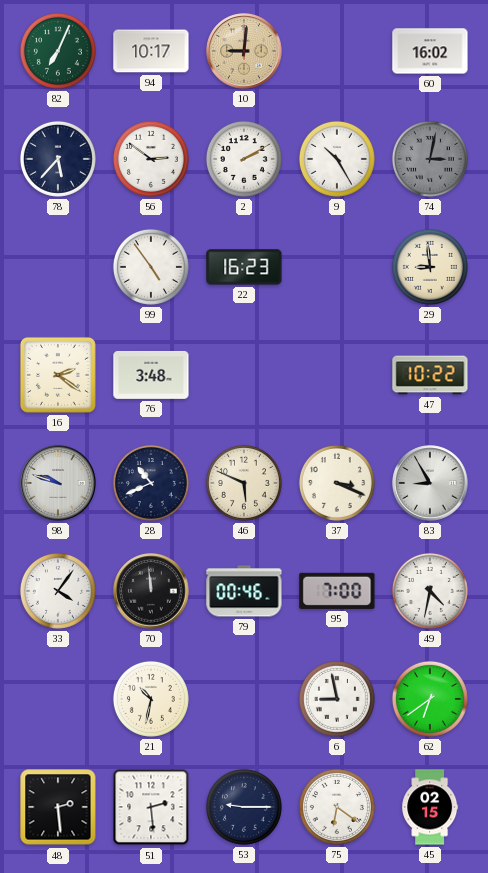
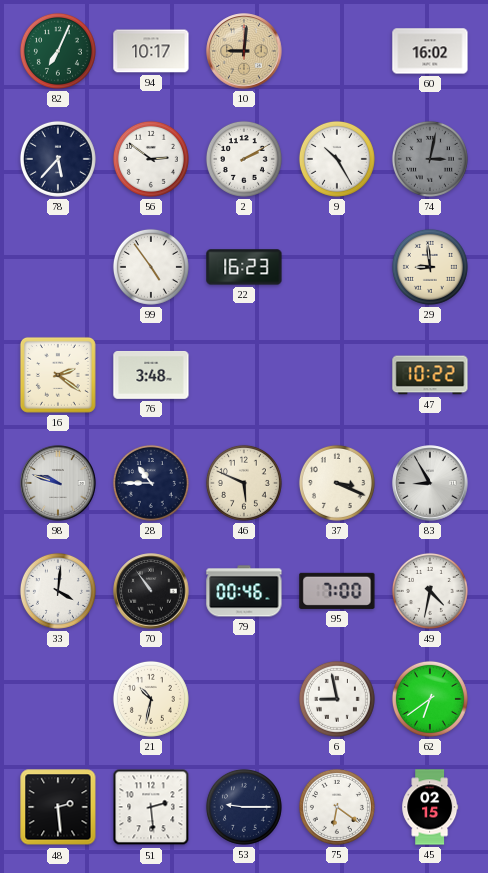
28: 10:41 -> 10:45
33: 4:06 -> 4:01
70: 11:59 -> 10:54
